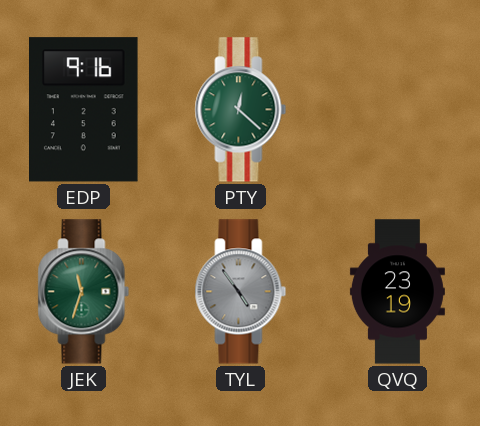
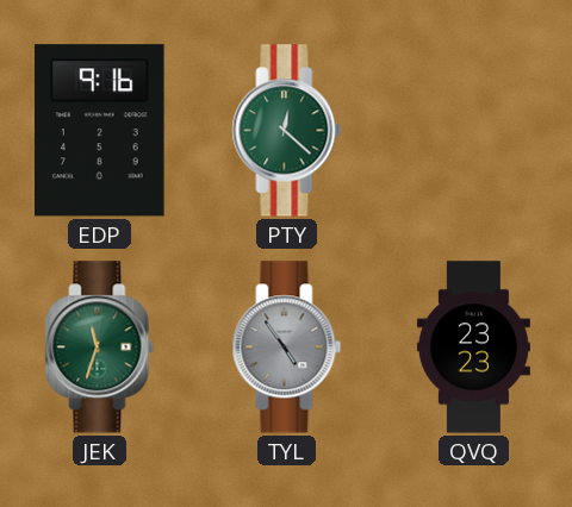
QVQ: 23:19 -> 23:23
